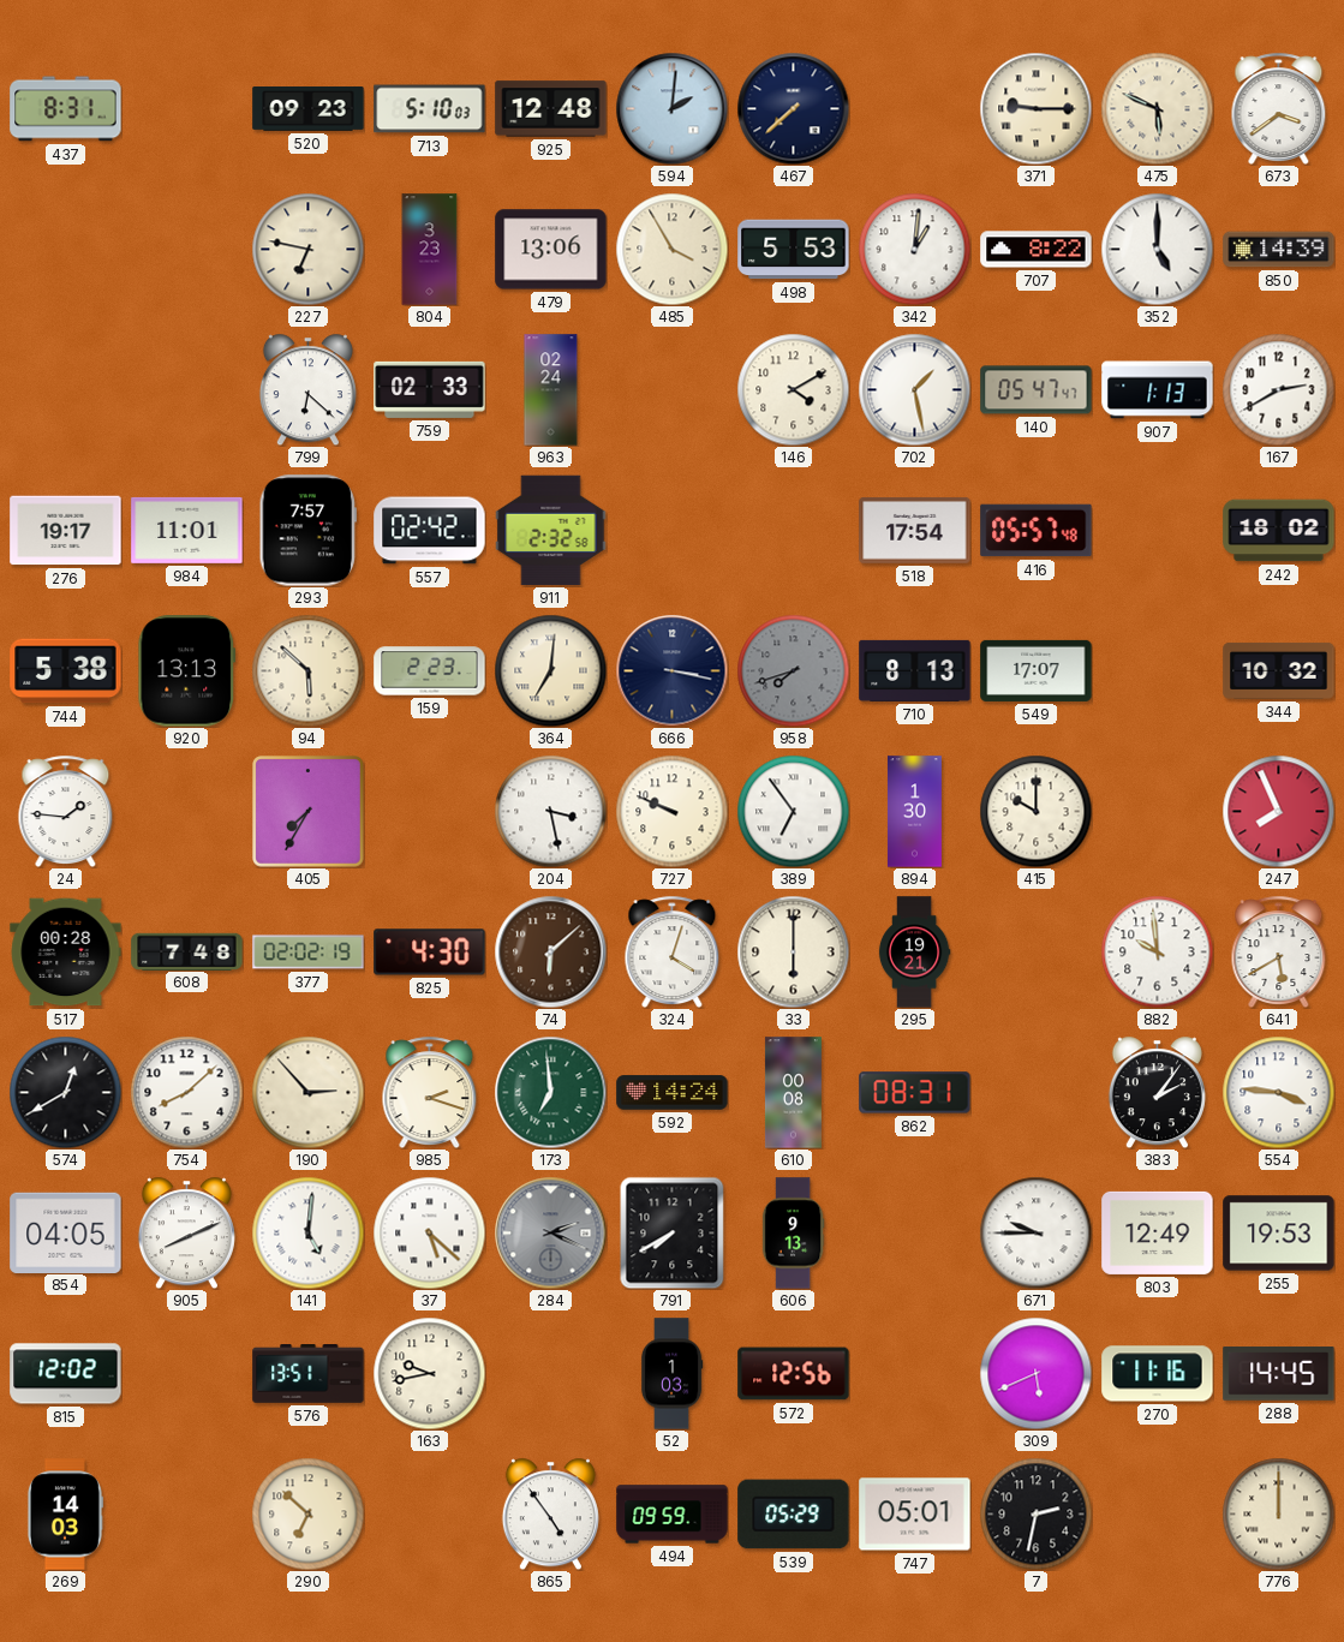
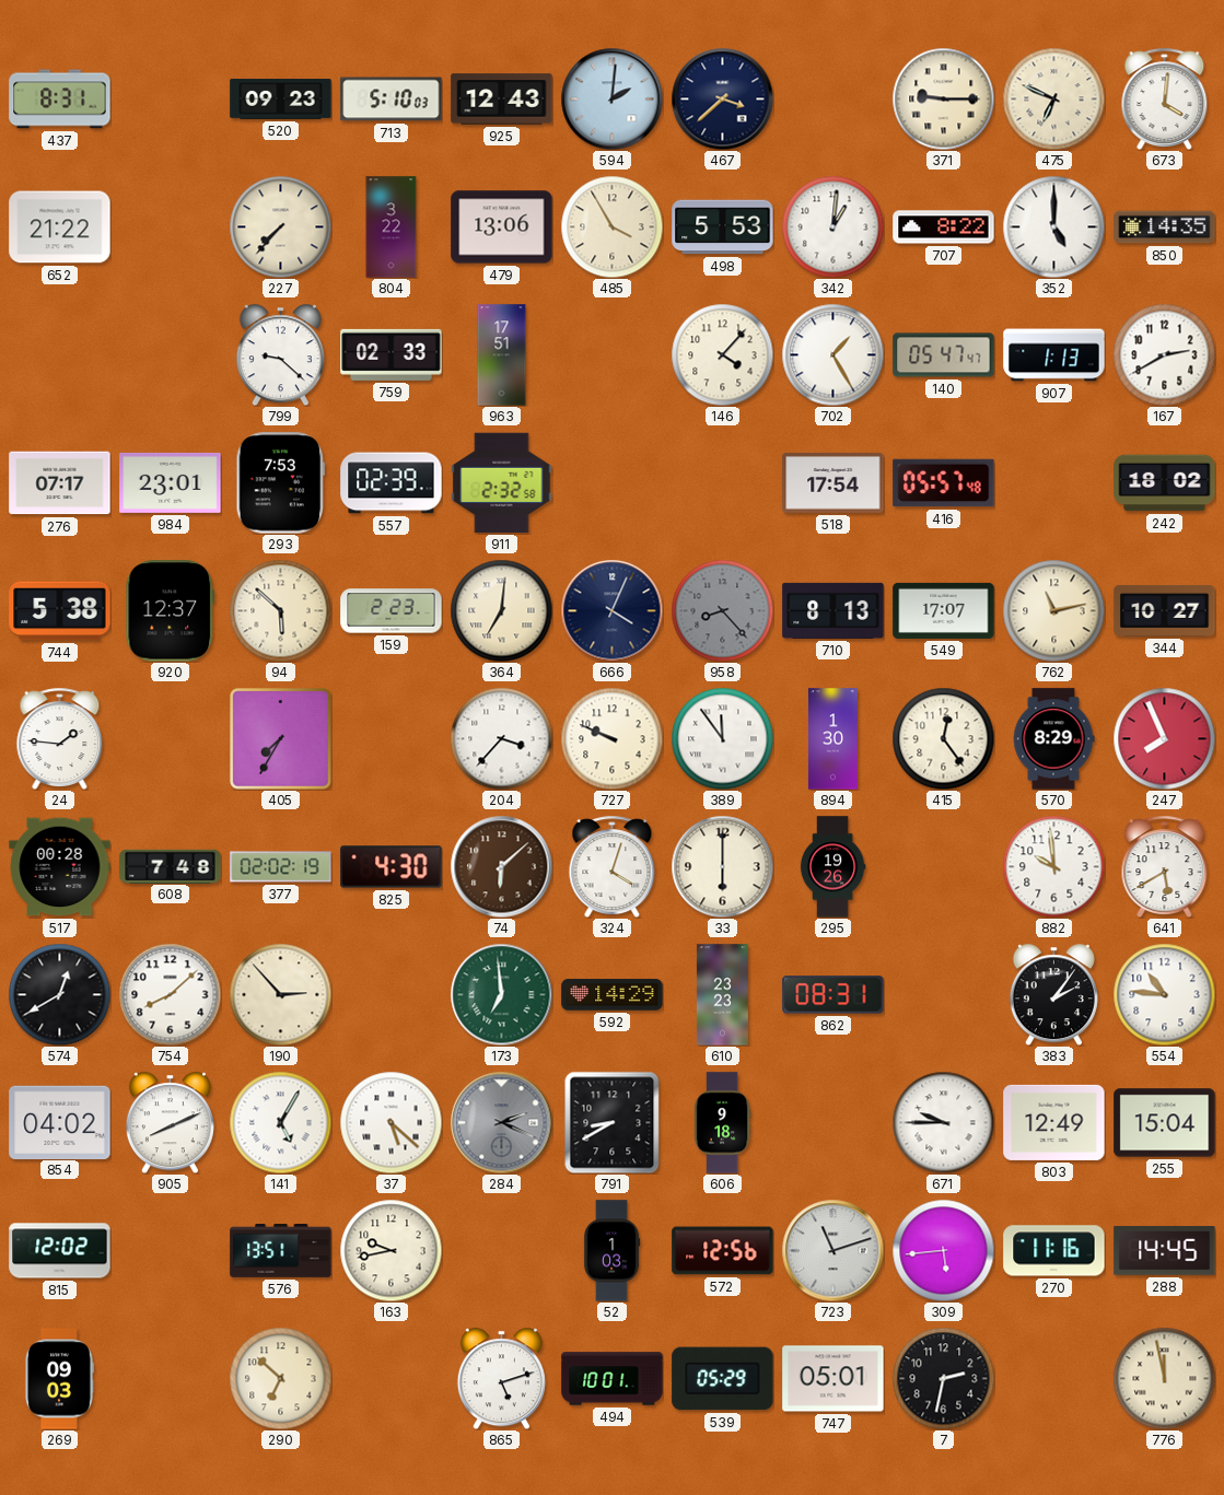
925: 12:48 -> 12:43
467: 7:38 -> 3:38
475: 5:49 -> 6:49
673: 3:39 -> 4:01
652: none -> 21:22
227: 6:47 -> 7:37
804: 3:23 -> 3:22
850: 14:39 -> 14:35
799: 6:22 -> 9:22
963: 02:24 -> 17:51
146: 4:10 -> 4:07
702: 1:28 -> 1:25
276: 19:17 -> 07:17
984: 11:01 -> 23:01
293: 7:57 -> 7:53
557: 02:42 -> 02:39
920: 13:13 -> 12:37
666: 3:17 -> 4:04
958: 7:42 -> 8:23
762: none -> 11:13
344: 10:32 -> 10:27
204: 3:28 -> 3:37
389: 6:54 -> 11:54
415: 10:00 -> 12:24
570: none -> 8:29
295: 19:21 -> 19:26
985: 2:18 -> none
592: 14:24 -> 14:29
610: 00:08 -> 23:23
554: 3:46 -> 10:46
854: 04:05 -> 04:02
141: 5:01 -> 5:05
791: 7:40 -> 8:40
606: 9:13 -> 9:18
255: 19:53 -> 15:04
723: none -> 11:12
309: 5:41 -> 5:44
269: 14:03 -> 09:03
865: 4:54 -> 5:12
494: 09:59 -> 10:01
776: 12:00 -> 11:58
